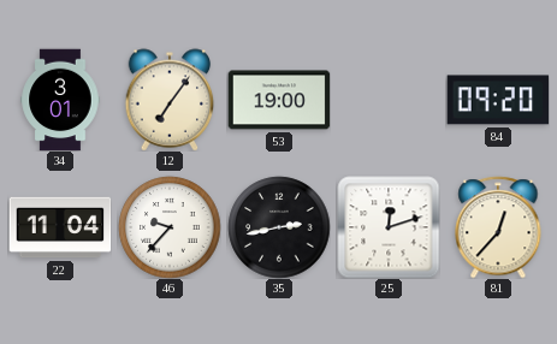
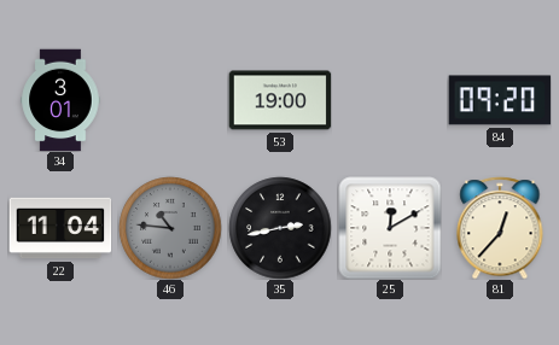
12: 7:06 -> none
46: 9:37 -> 10:46
46 dial: white -> grey
25: 12:12 -> 12:10
